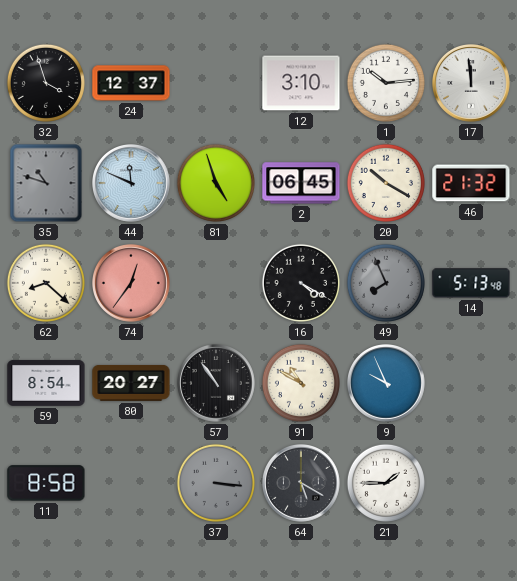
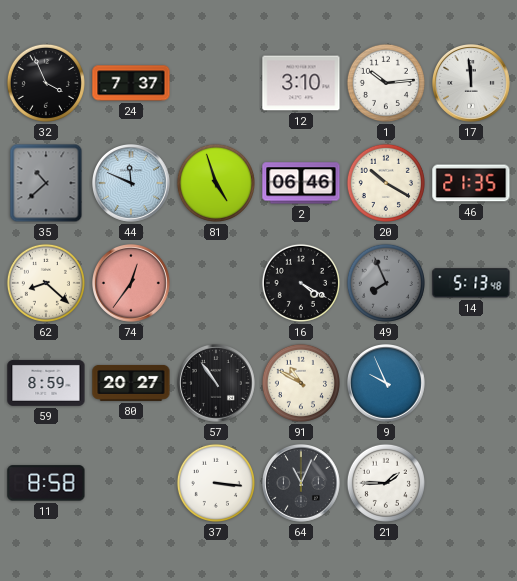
32: 3:57 -> 3:56
24: 12:37 -> 7:37
35: 10:48 -> 10:38
2: 06:45 -> 06:46
46: 21:32 -> 21:35
59: 8:54 -> 8:59
37 dial: grey -> white
64: 5:20 -> 11:04
